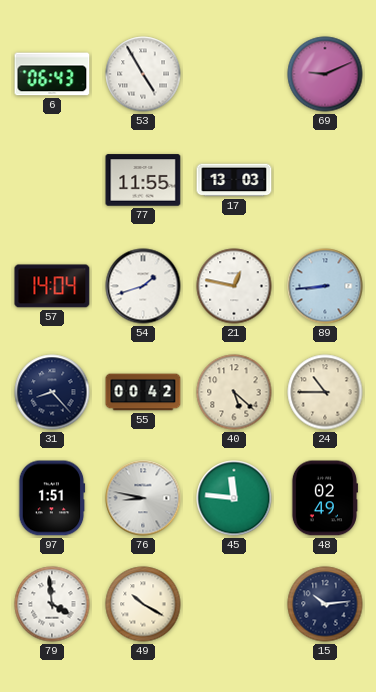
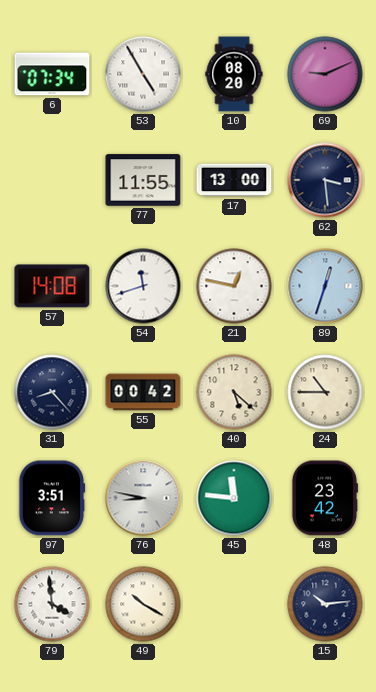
6: 06:43 -> 07:34
10: none -> 08:20
17: 13:03 -> 13:00
62: none -> 3:29
57: 14:04 -> 14:08
54: 1:42 -> 11:42
89: 8:44 -> 12:33
97: 1:51 -> 3:51
48: 02:49 -> 23:42
